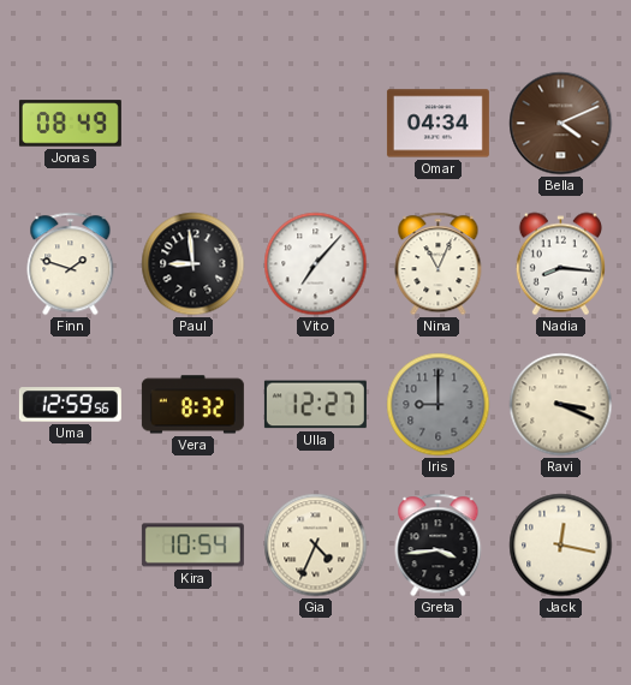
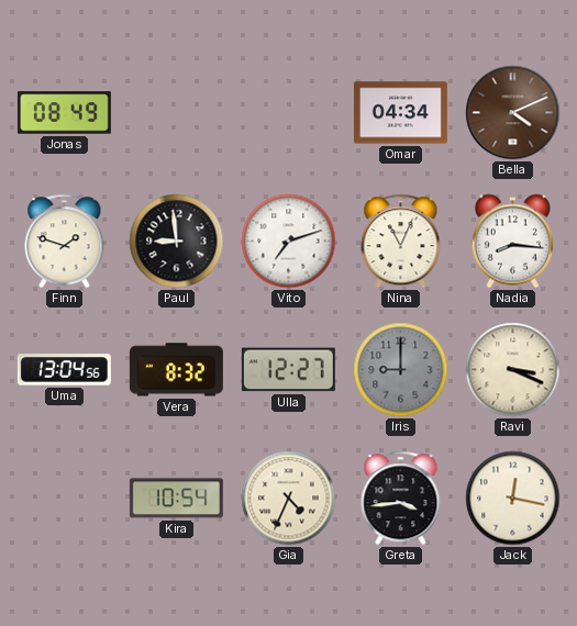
Vito: 7:07 -> 7:12
Uma: 12:59 -> 13:04
